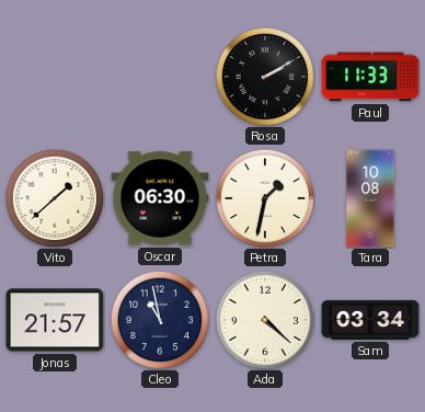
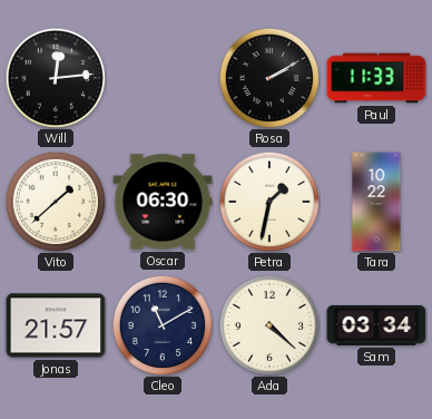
Will: none -> 12:14
Tara: 10:08 -> 10:22
Cleo: 10:58 -> 11:10
